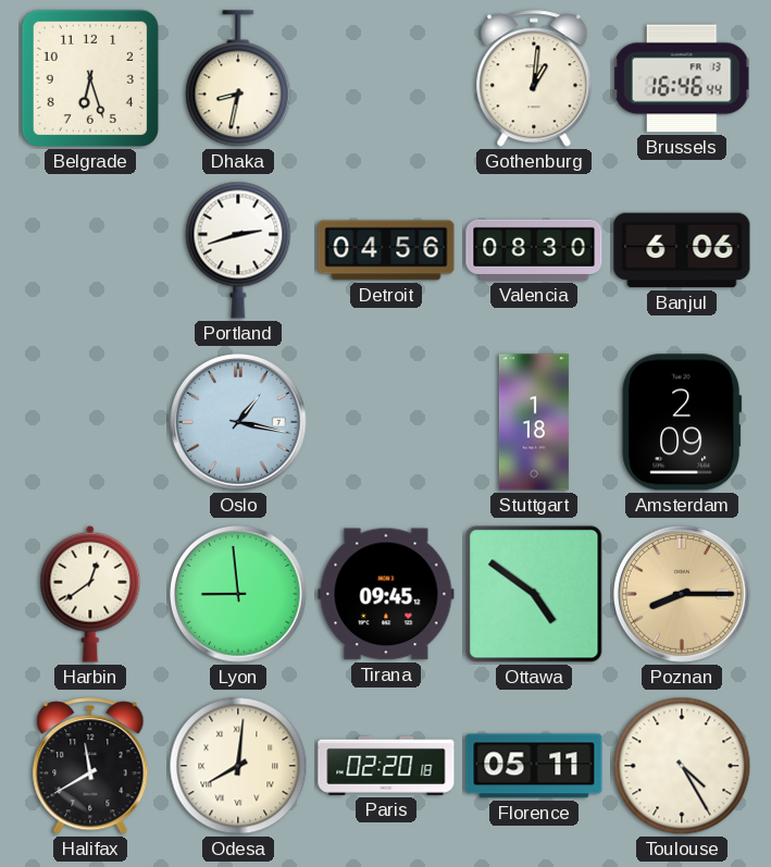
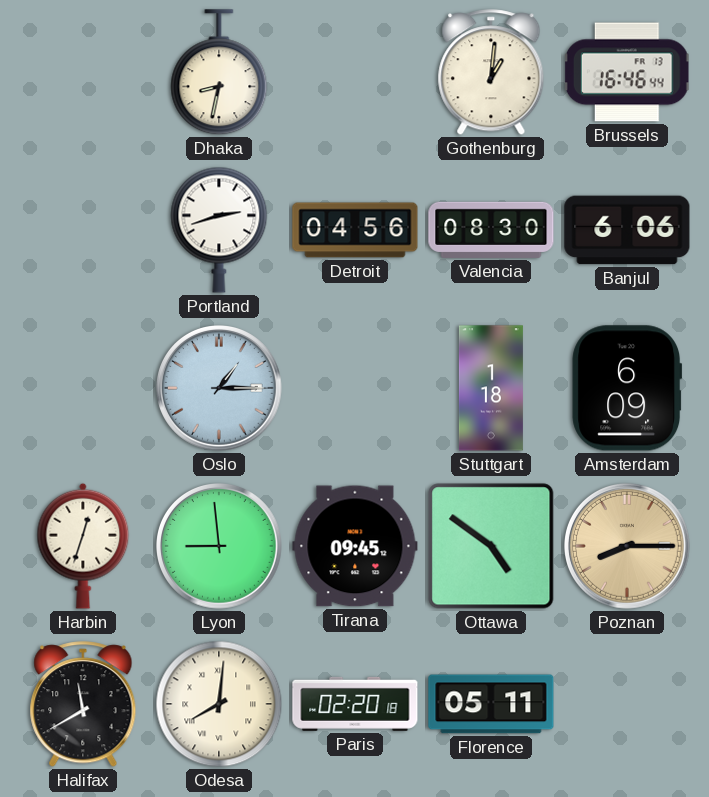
Belgrade: 6:27 -> none
Oslo: 1:17 -> 1:15
Amsterdam: 2:09 -> 6:09
Harbin: 12:39 -> 12:33
Toulouse: 4:25 -> none
